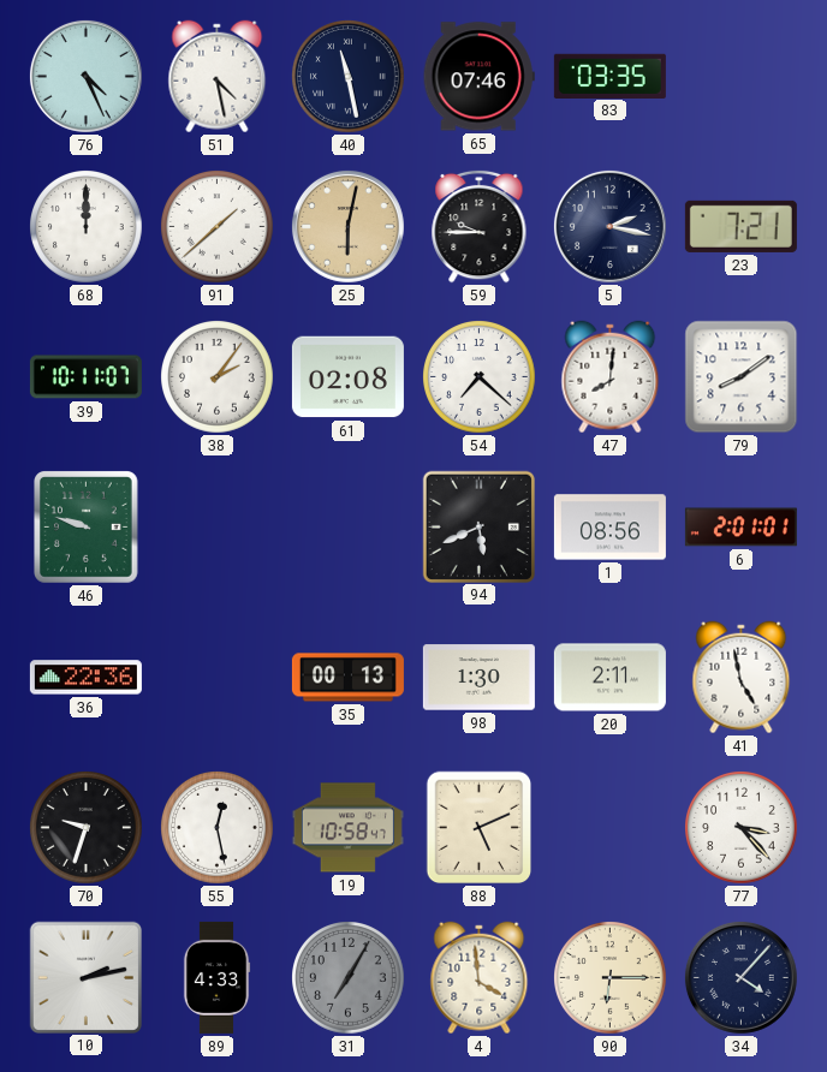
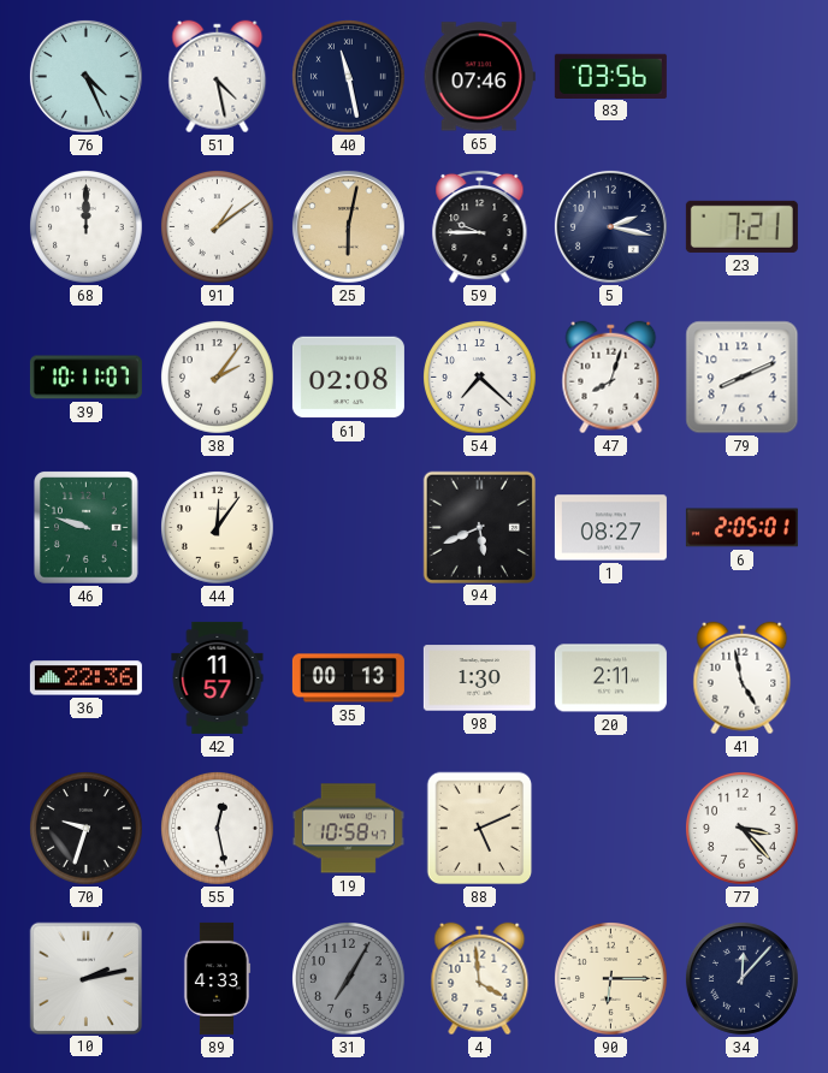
83: 03:35 -> 03:56
91: 1:38 -> 1:09
47: 8:01 -> 8:03
79: 8:09 -> 8:11
44: none -> 12:06
1: 08:56 -> 08:27
6: 2:01 -> 2:05
42: none -> 11:57
34: 4:07 -> 12:07
